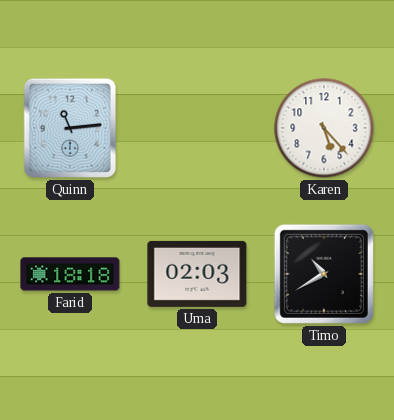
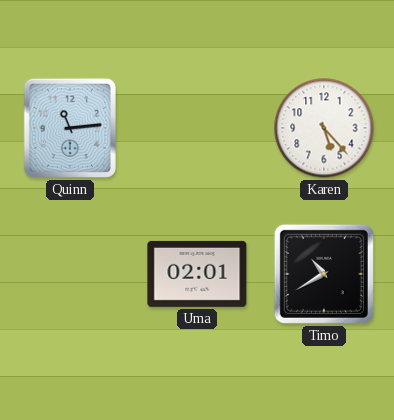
Farid: 18:18 -> none
Uma: 02:03 -> 02:01
